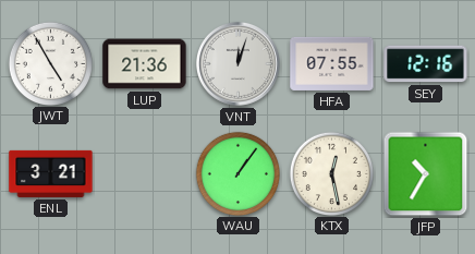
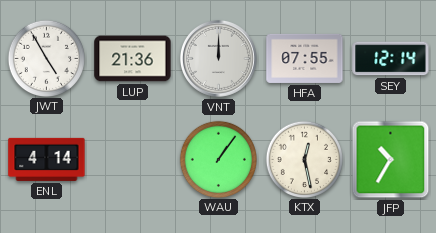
VNT: 12:03 -> 12:00
SEY: 12:16 -> 12:14
ENL: 3:21 -> 4:14
